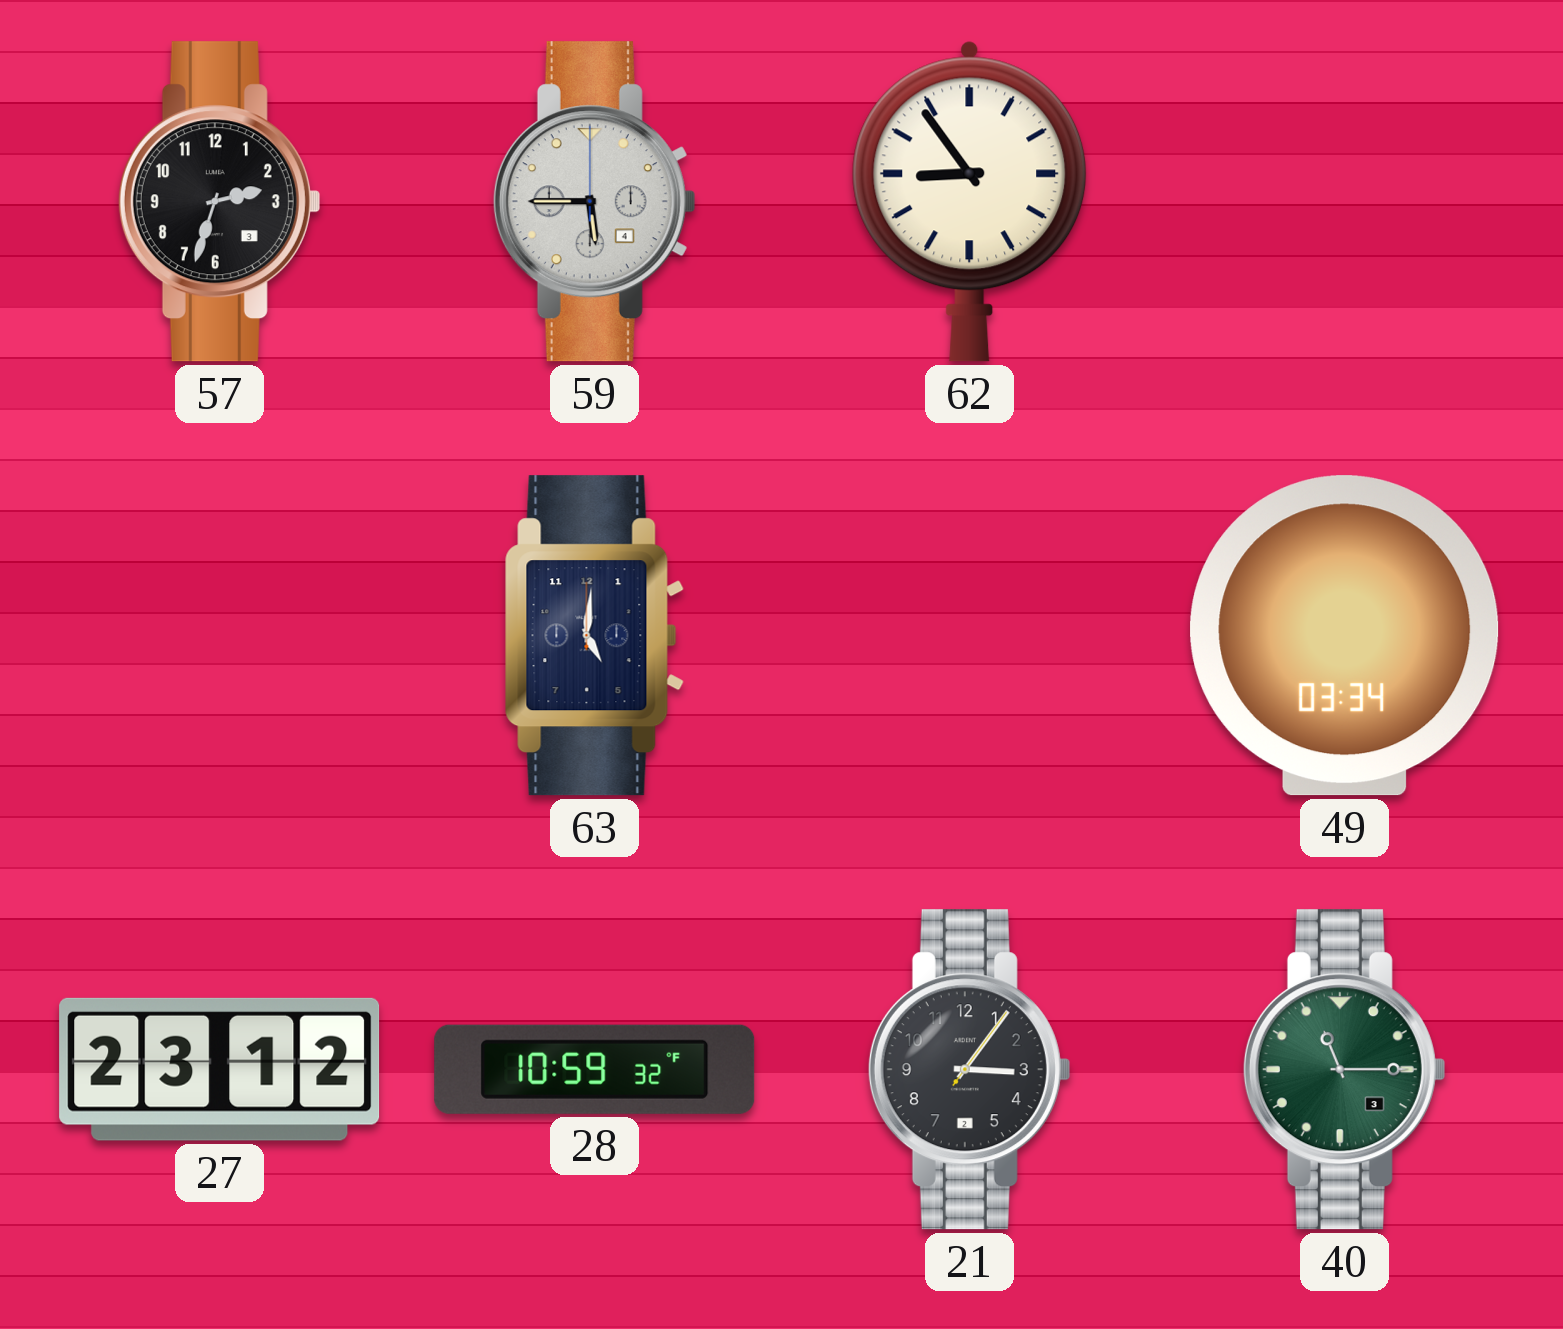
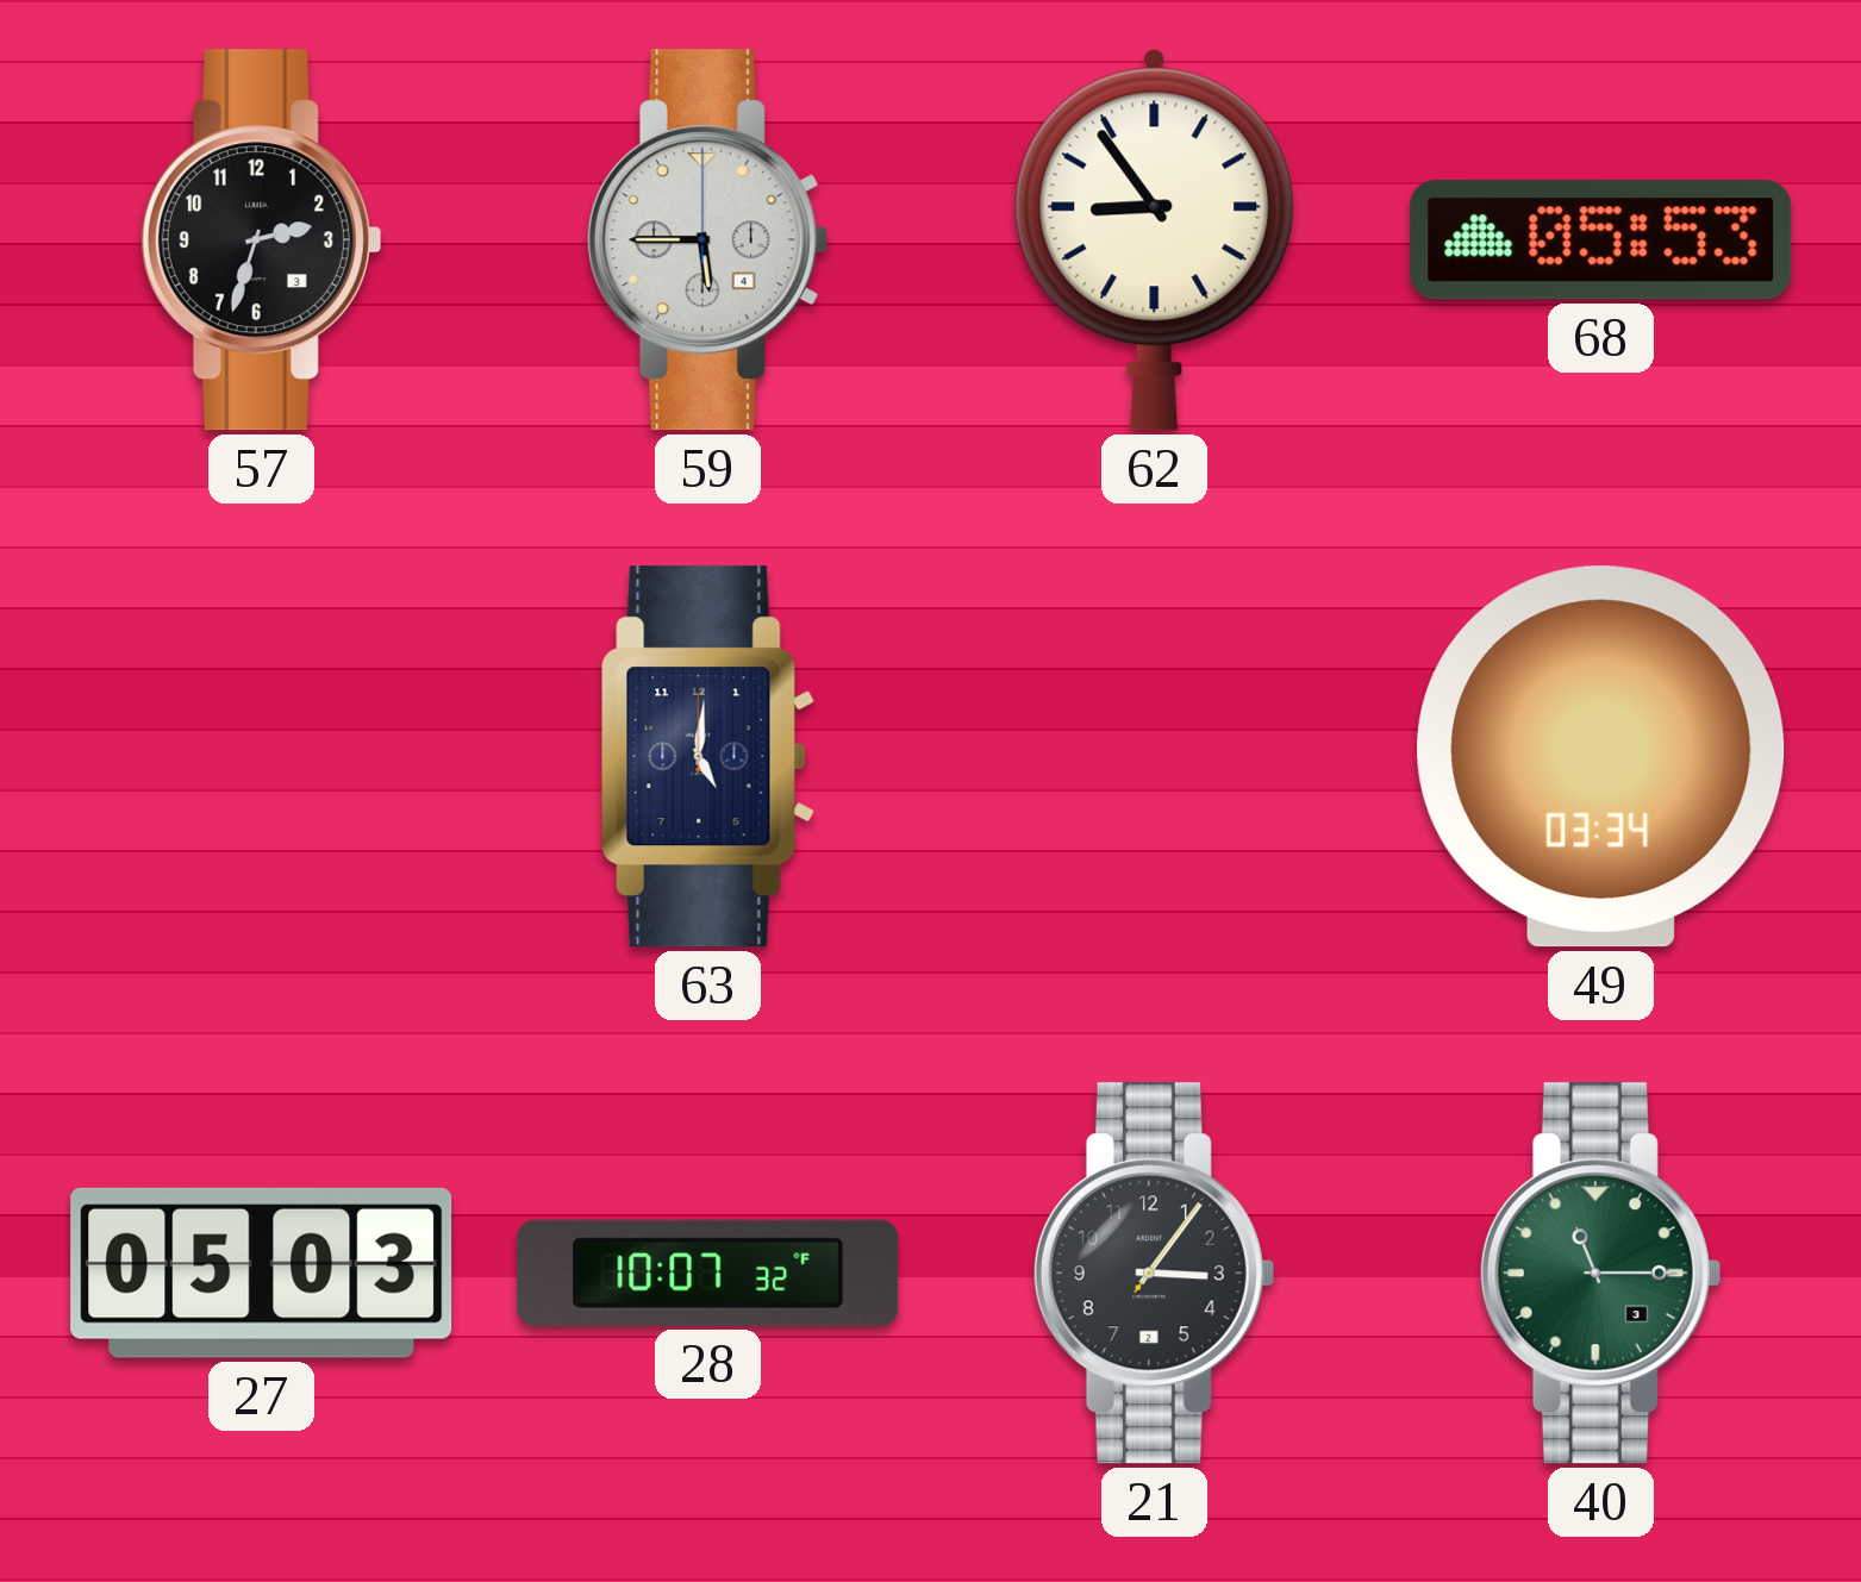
68: none -> 05:53
27: 23:12 -> 05:03
28: 10:59 -> 10:07
